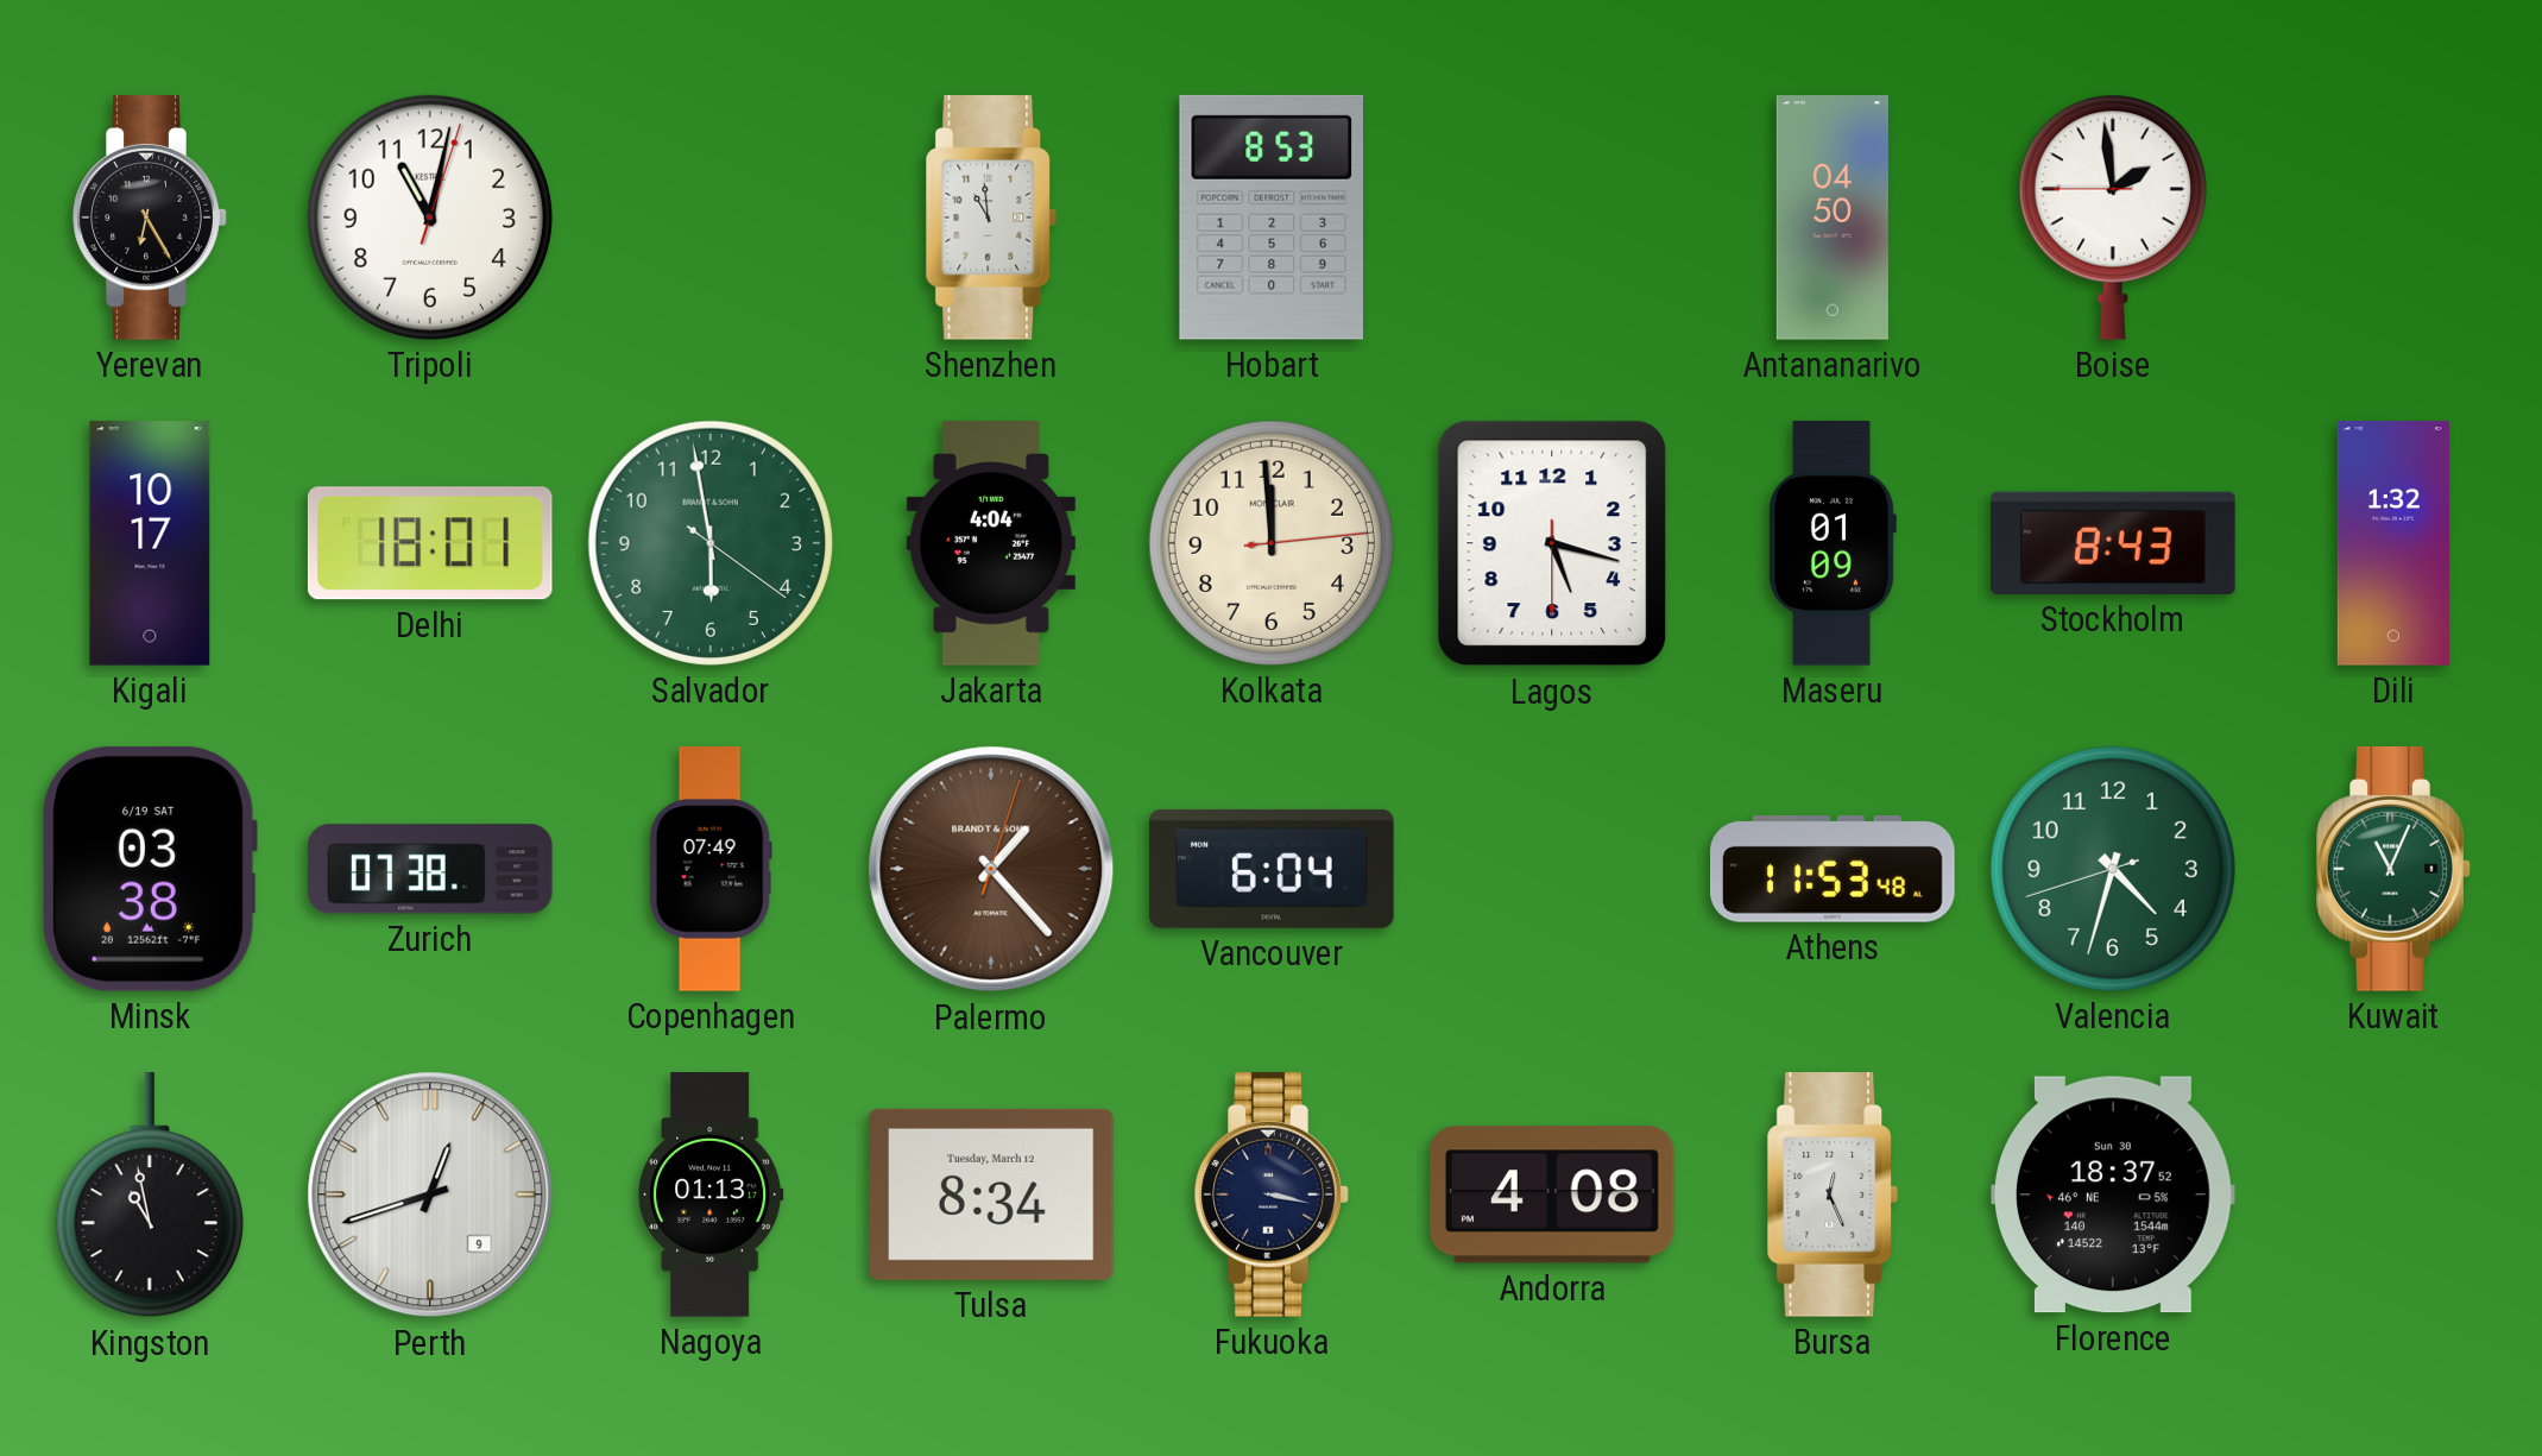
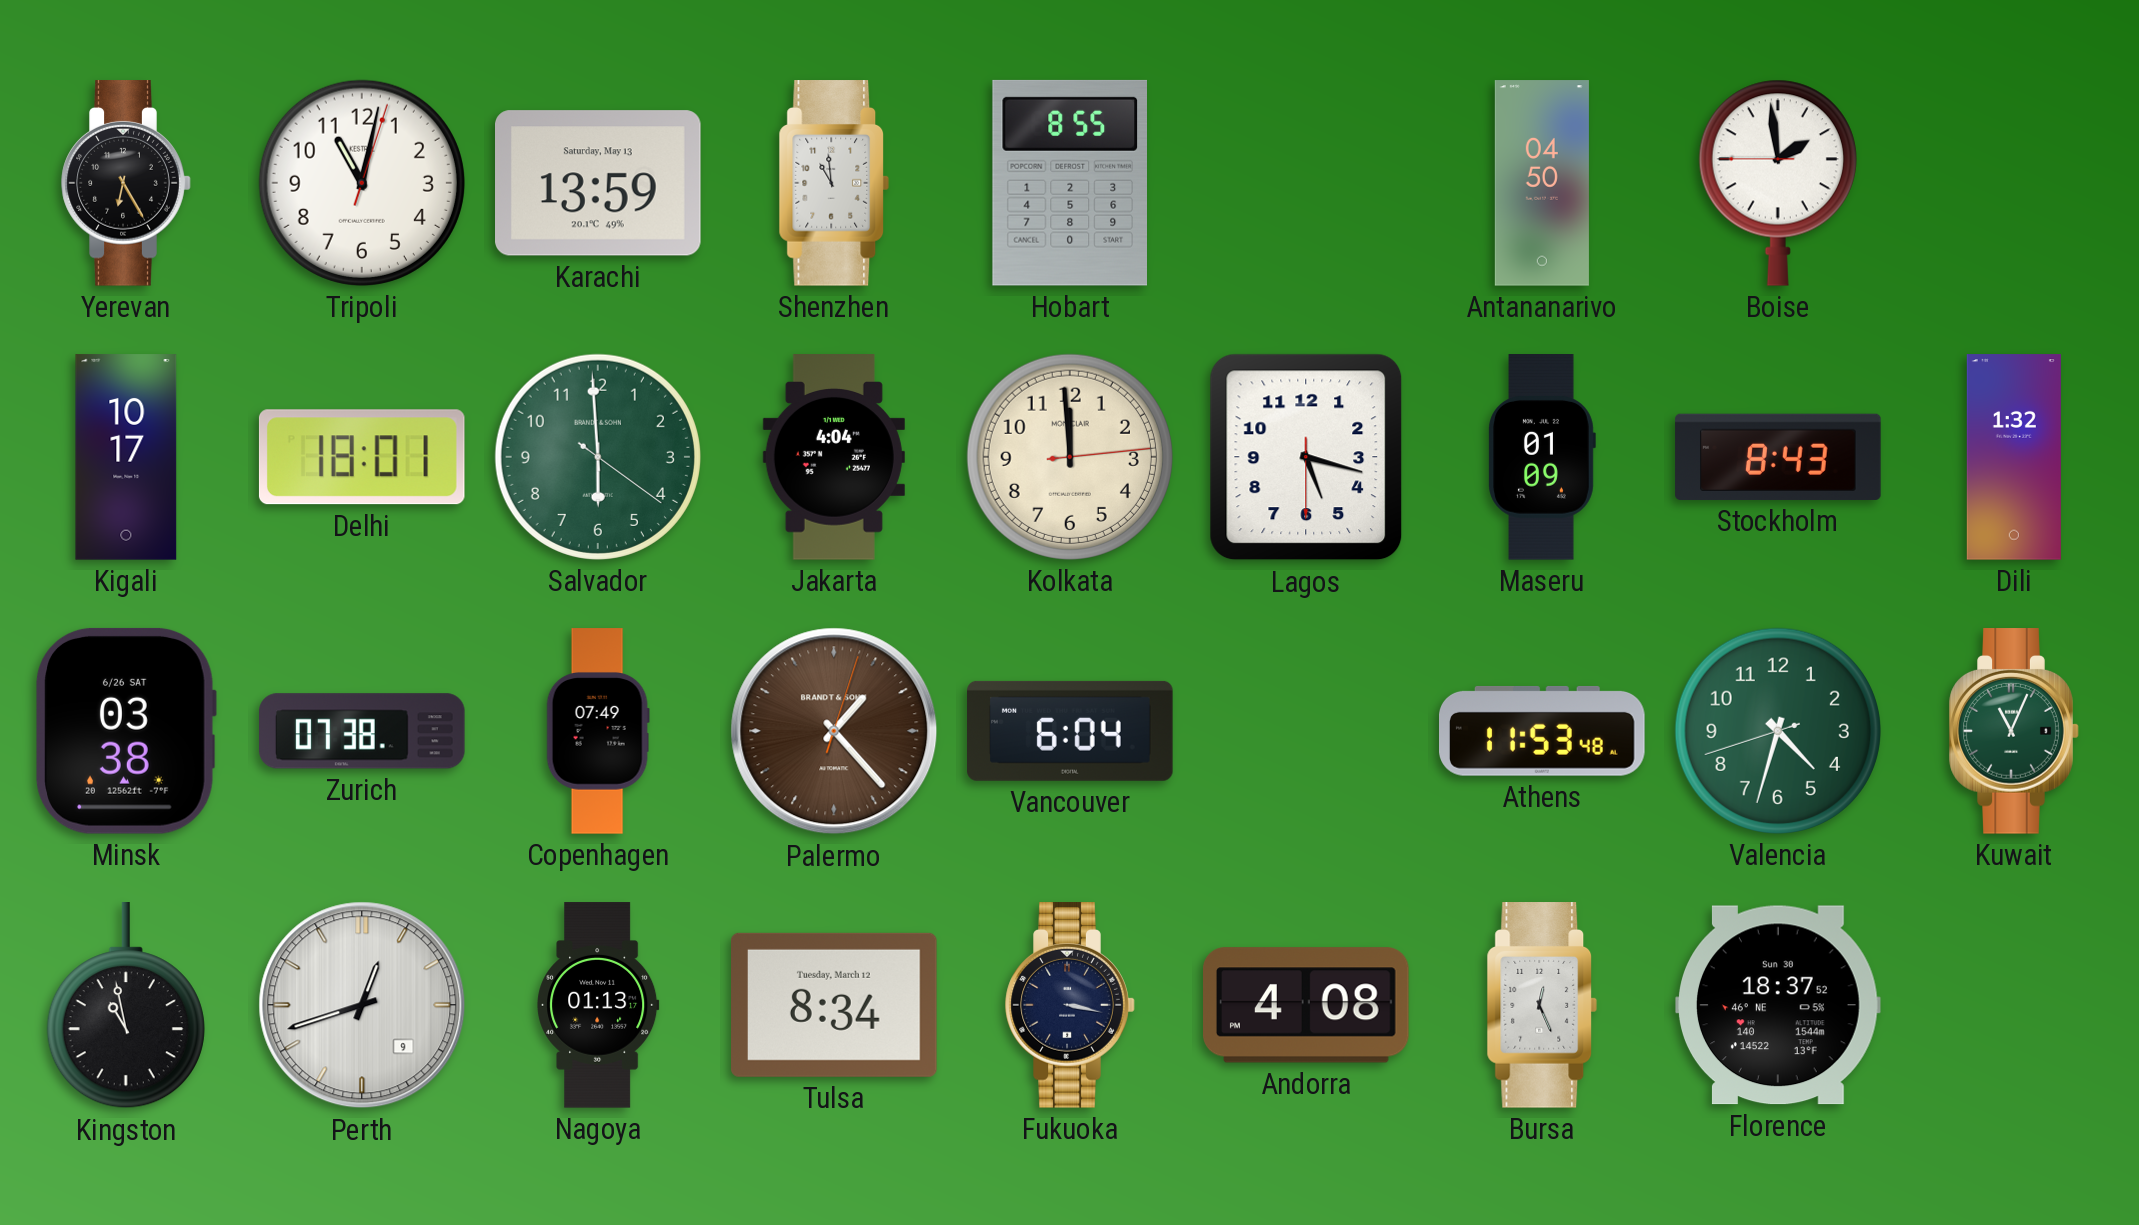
Karachi: none -> 13:59
Hobart: 8:53 -> 8:55
Salvador: 5:58 -> 5:59
Minsk date: 6/19 SAT -> 6/26 SAT
